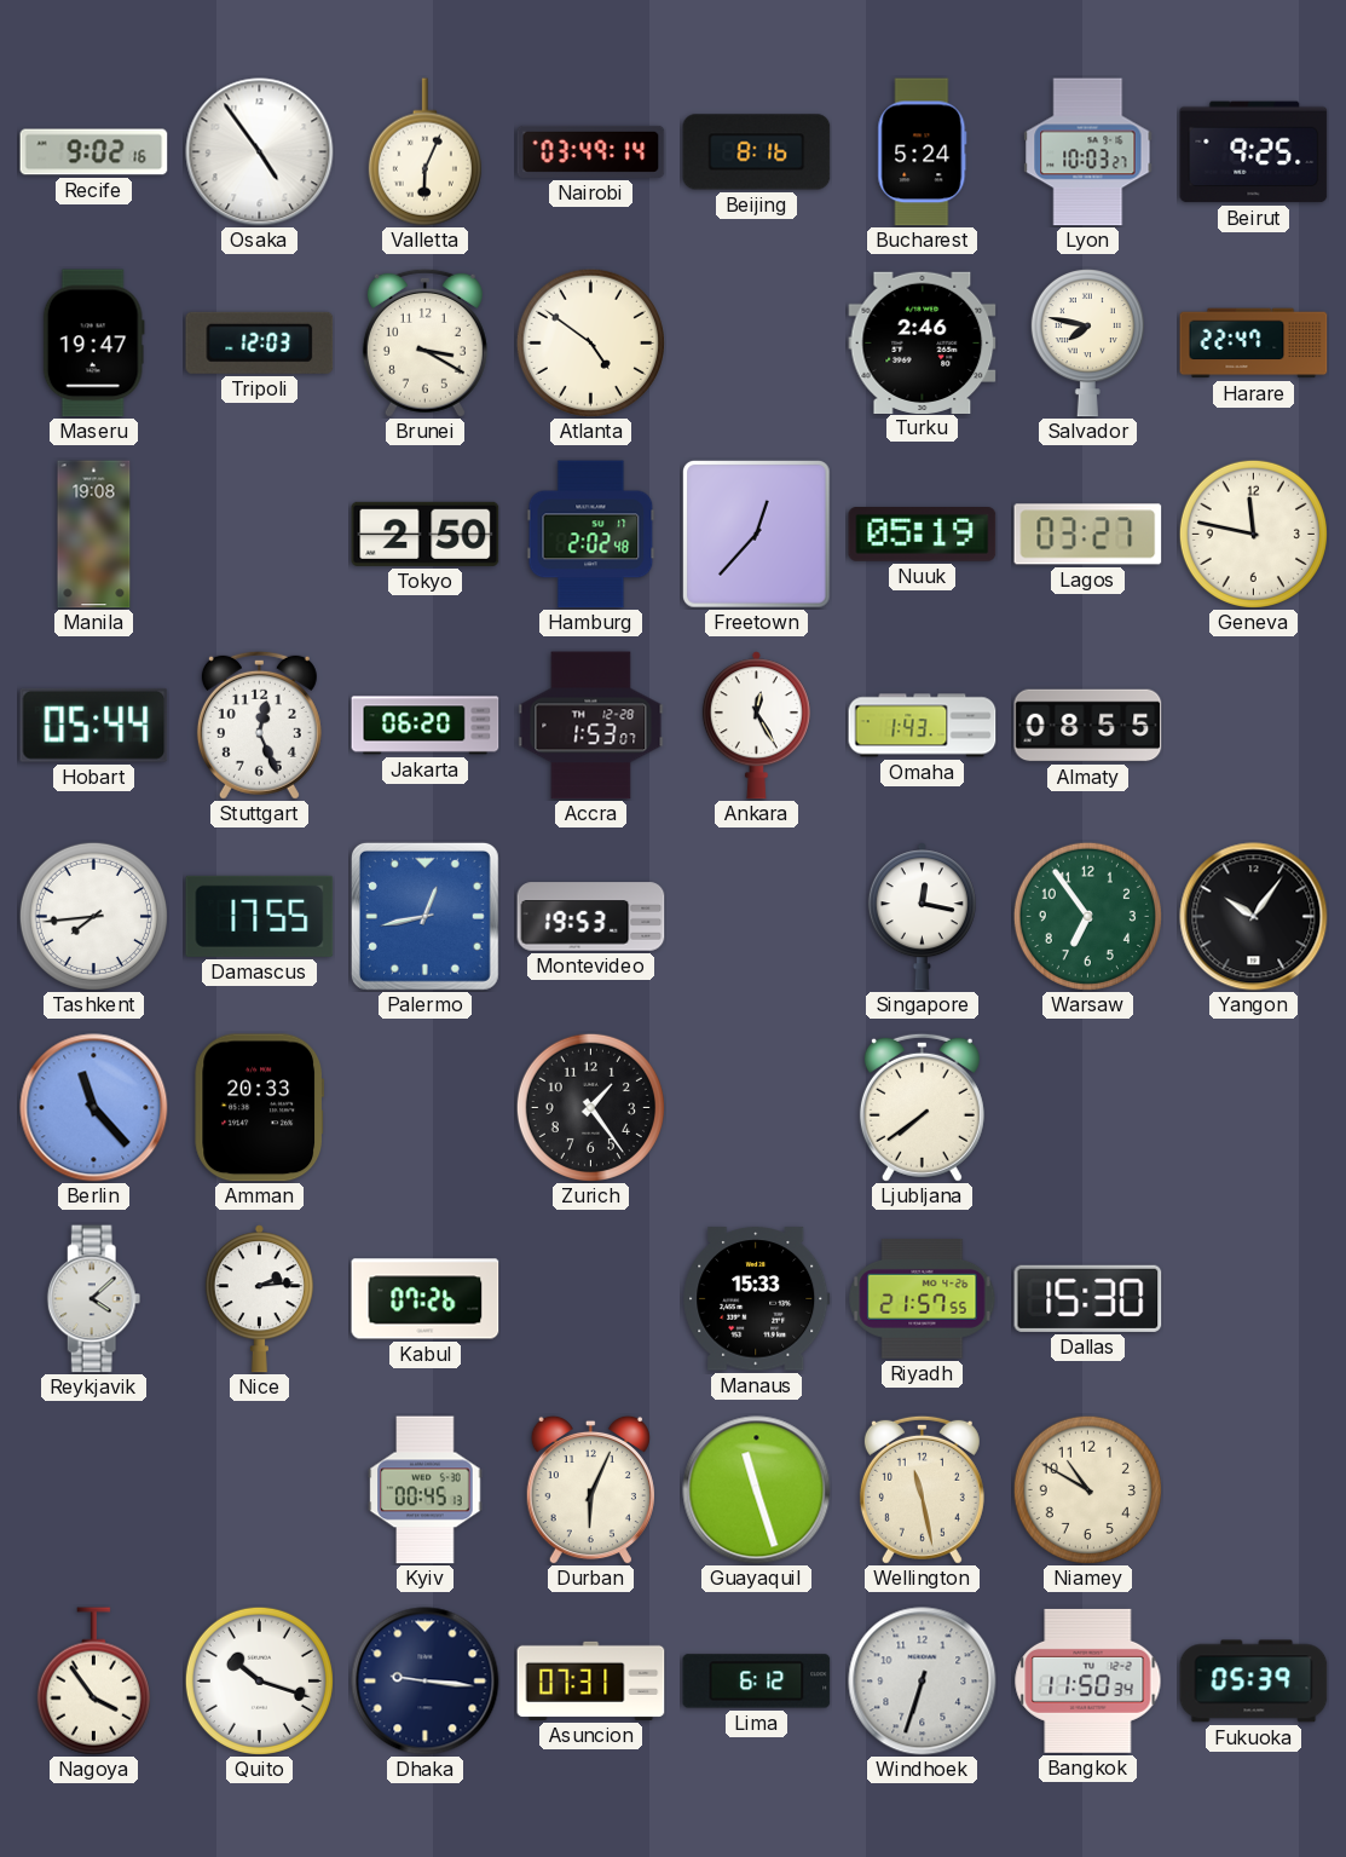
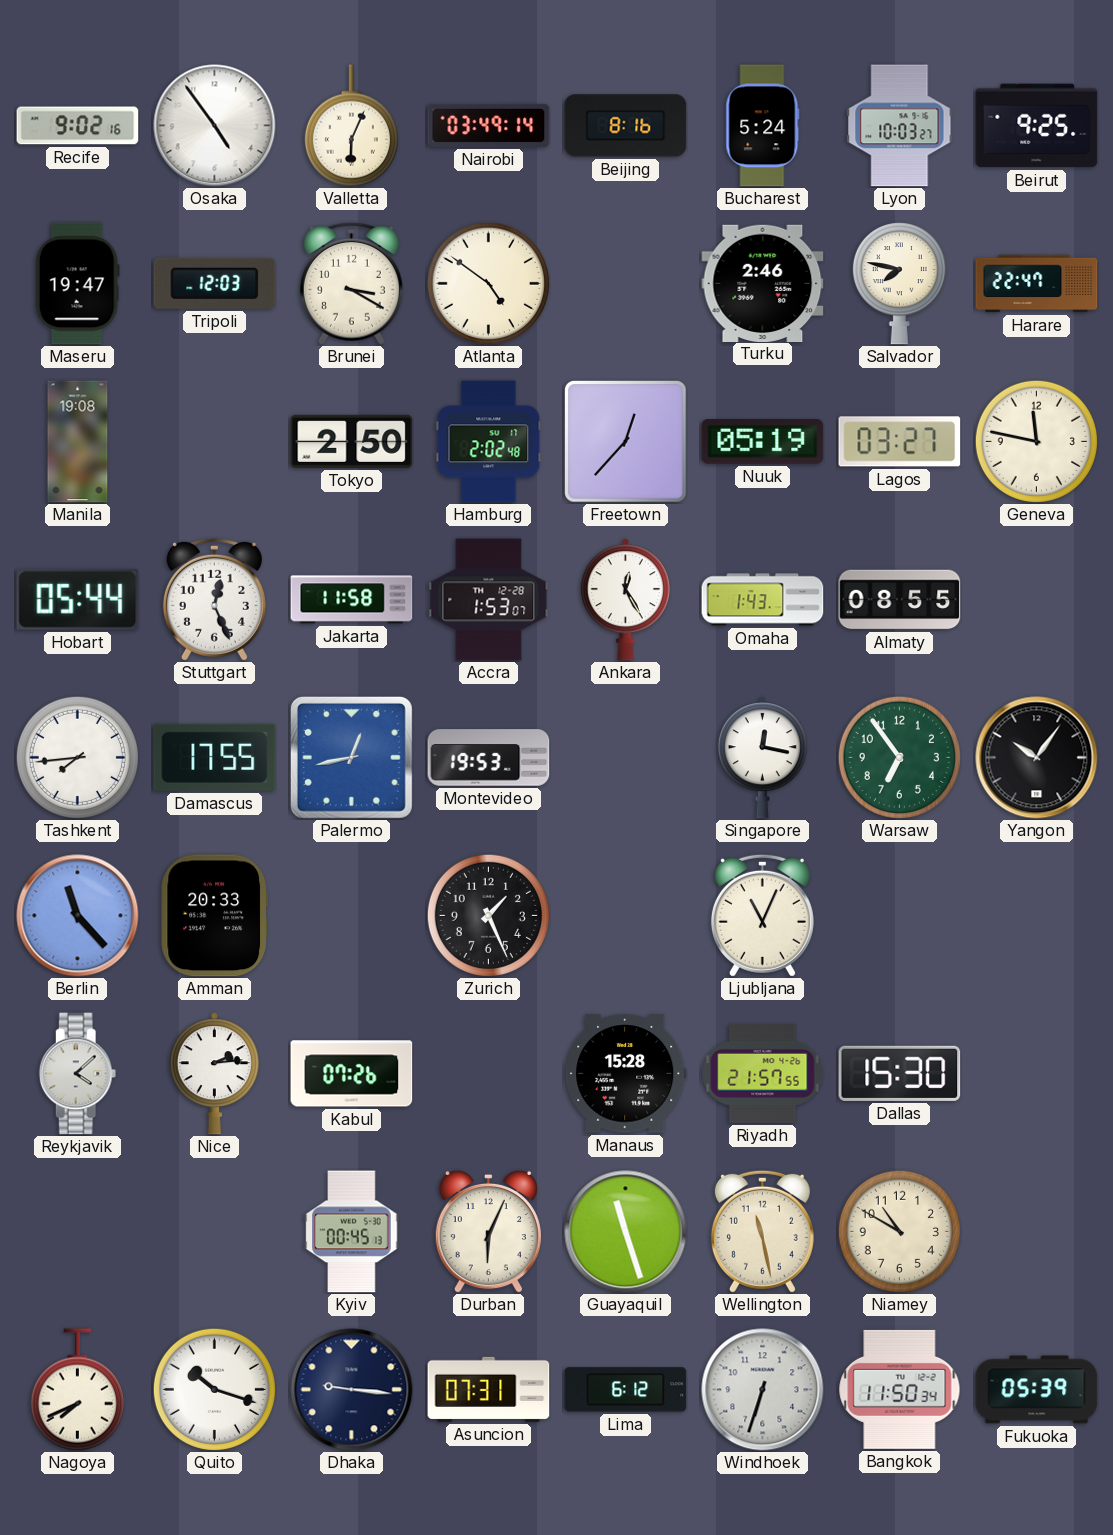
Jakarta: 06:20 -> 11:58
Zurich: 1:24 -> 1:26
Ljubljana: 7:39 -> 11:04
Manaus: 15:33 -> 15:28
Nagoya: 3:54 -> 7:41
